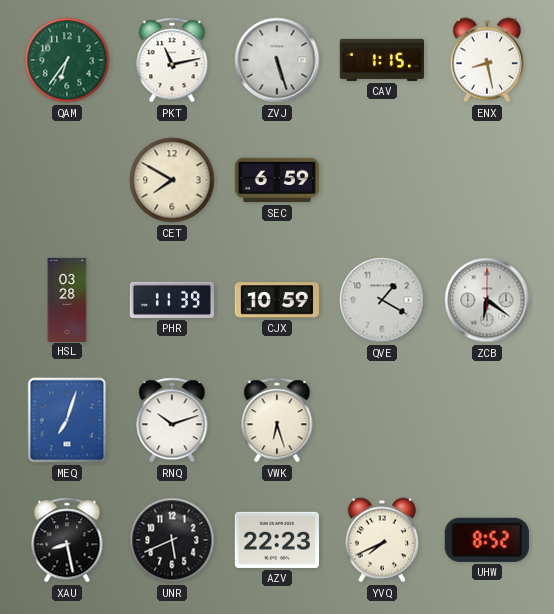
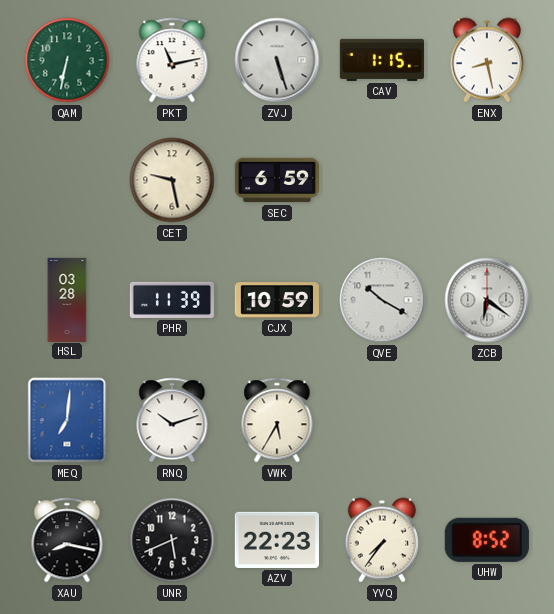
QAM: 6:36 -> 6:32
CET: 7:50 -> 9:28
QVE: 1:20 -> 10:20
MEQ: 7:03 -> 7:01
VWK: 6:27 -> 5:35
XAU: 8:28 -> 8:17
YVQ: 7:41 -> 7:36
